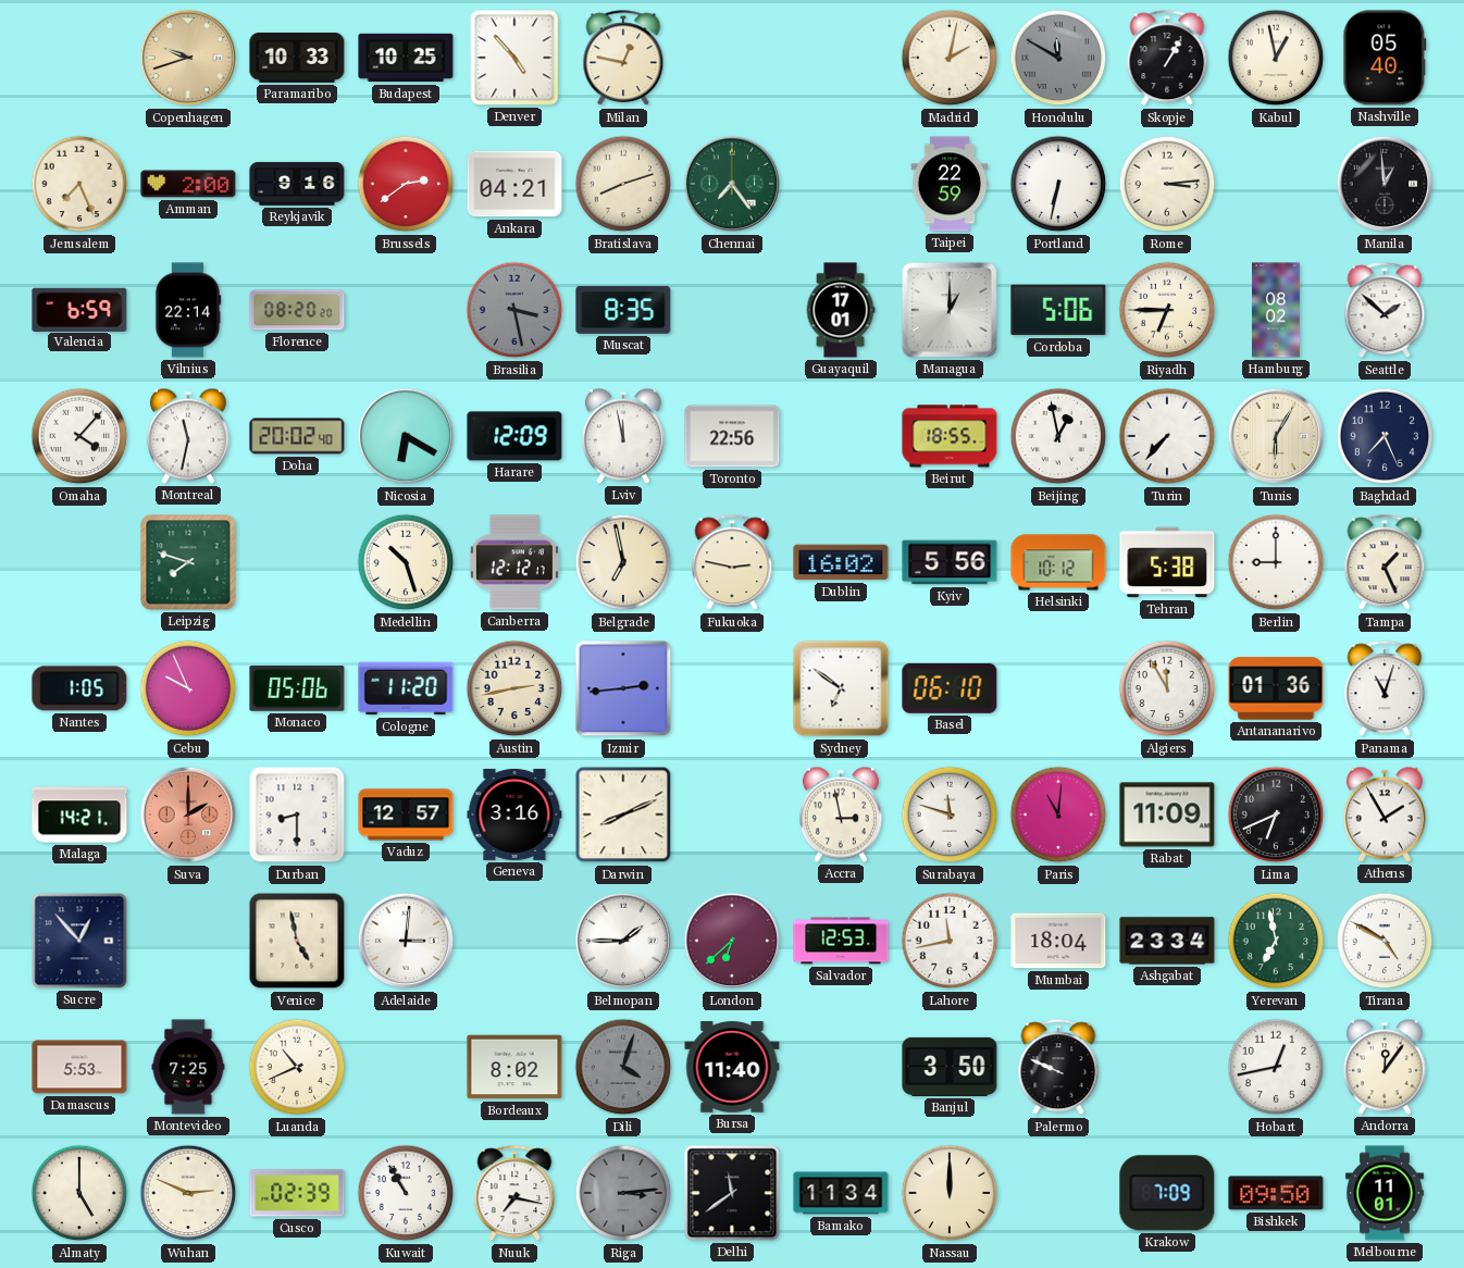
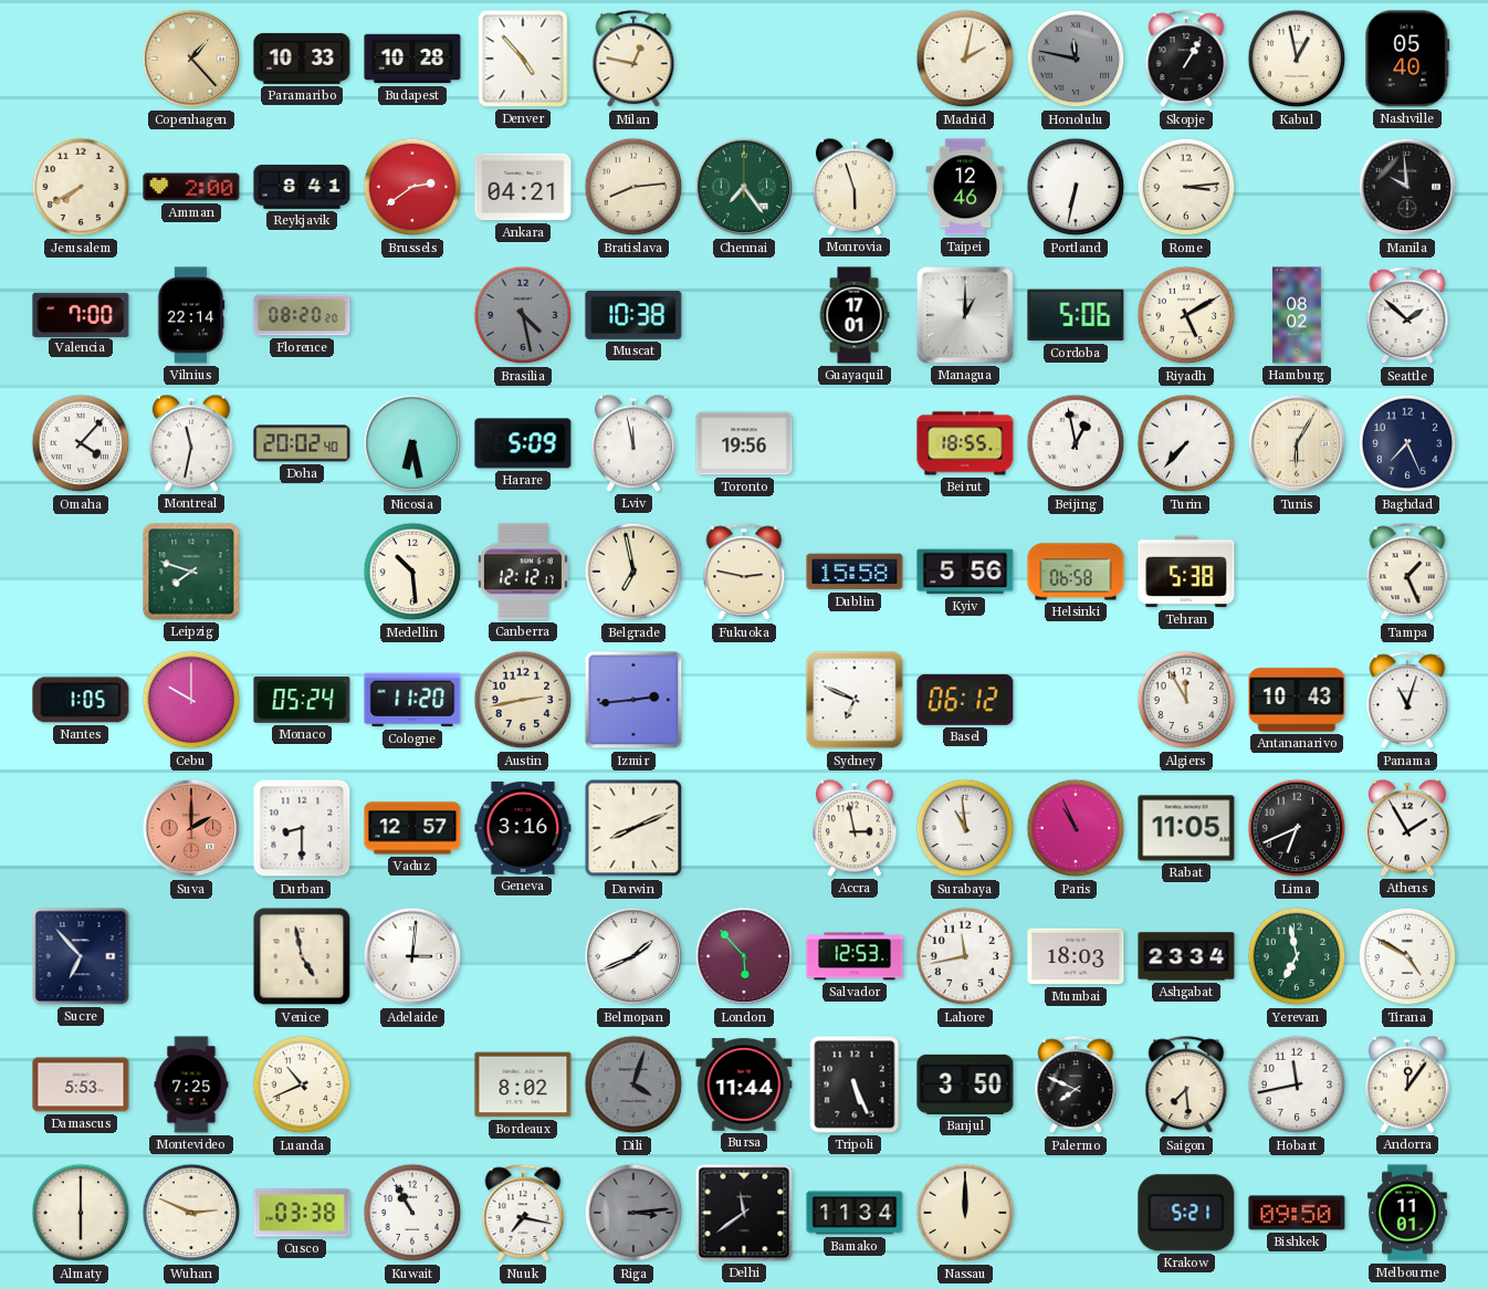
Copenhagen: 9:42 -> 1:23
Budapest: 10:25 -> 10:28
Honolulu: 11:50 -> 11:47
Jerusalem: 7:26 -> 7:40
Reykjavik: 9:16 -> 8:41
Bratislava: 8:12 -> 8:14
Monrovia: none -> 5:57
Taipei: 22:59 -> 12:46
Manila: 12:59 -> 9:59
Valencia: 6:59 -> 7:00
Brasilia: 3:28 -> 4:28
Muscat: 8:35 -> 10:38
Riyadh: 6:45 -> 5:10
Nicosia: 6:20 -> 6:28
Harare: 12:09 -> 5:09
Toronto: 22:56 -> 19:56
Medellin: 10:27 -> 10:29
Dublin: 16:02 -> 15:58
Helsinki: 10:12 -> 06:58
Berlin: 9:00 -> none
Cebu: 9:56 -> 10:00
Monaco: 05:06 -> 05:24
Sydney: 6:51 -> 6:49
Basel: 06:10 -> 06:12
Antananarivo: 01:36 -> 10:43
Malaga: 14:21 -> none
Surabaya: 11:48 -> 10:59
Paris: 11:01 -> 10:56
Rabat: 11:09 -> 11:05
Sucre: 12:53 -> 6:53
Belmopan: 1:45 -> 1:41
London: 6:38 -> 5:53
Mumbai: 18:04 -> 18:03
Bursa: 11:40 -> 11:44
Tripoli: none -> 5:26
Palermo: 9:49 -> 7:49
Saigon: none -> 7:29
Hobart: 12:43 -> 11:43
Almaty: 5:00 -> 6:00
Cusco: 02:39 -> 03:38
Krakow: 7:09 -> 5:21
